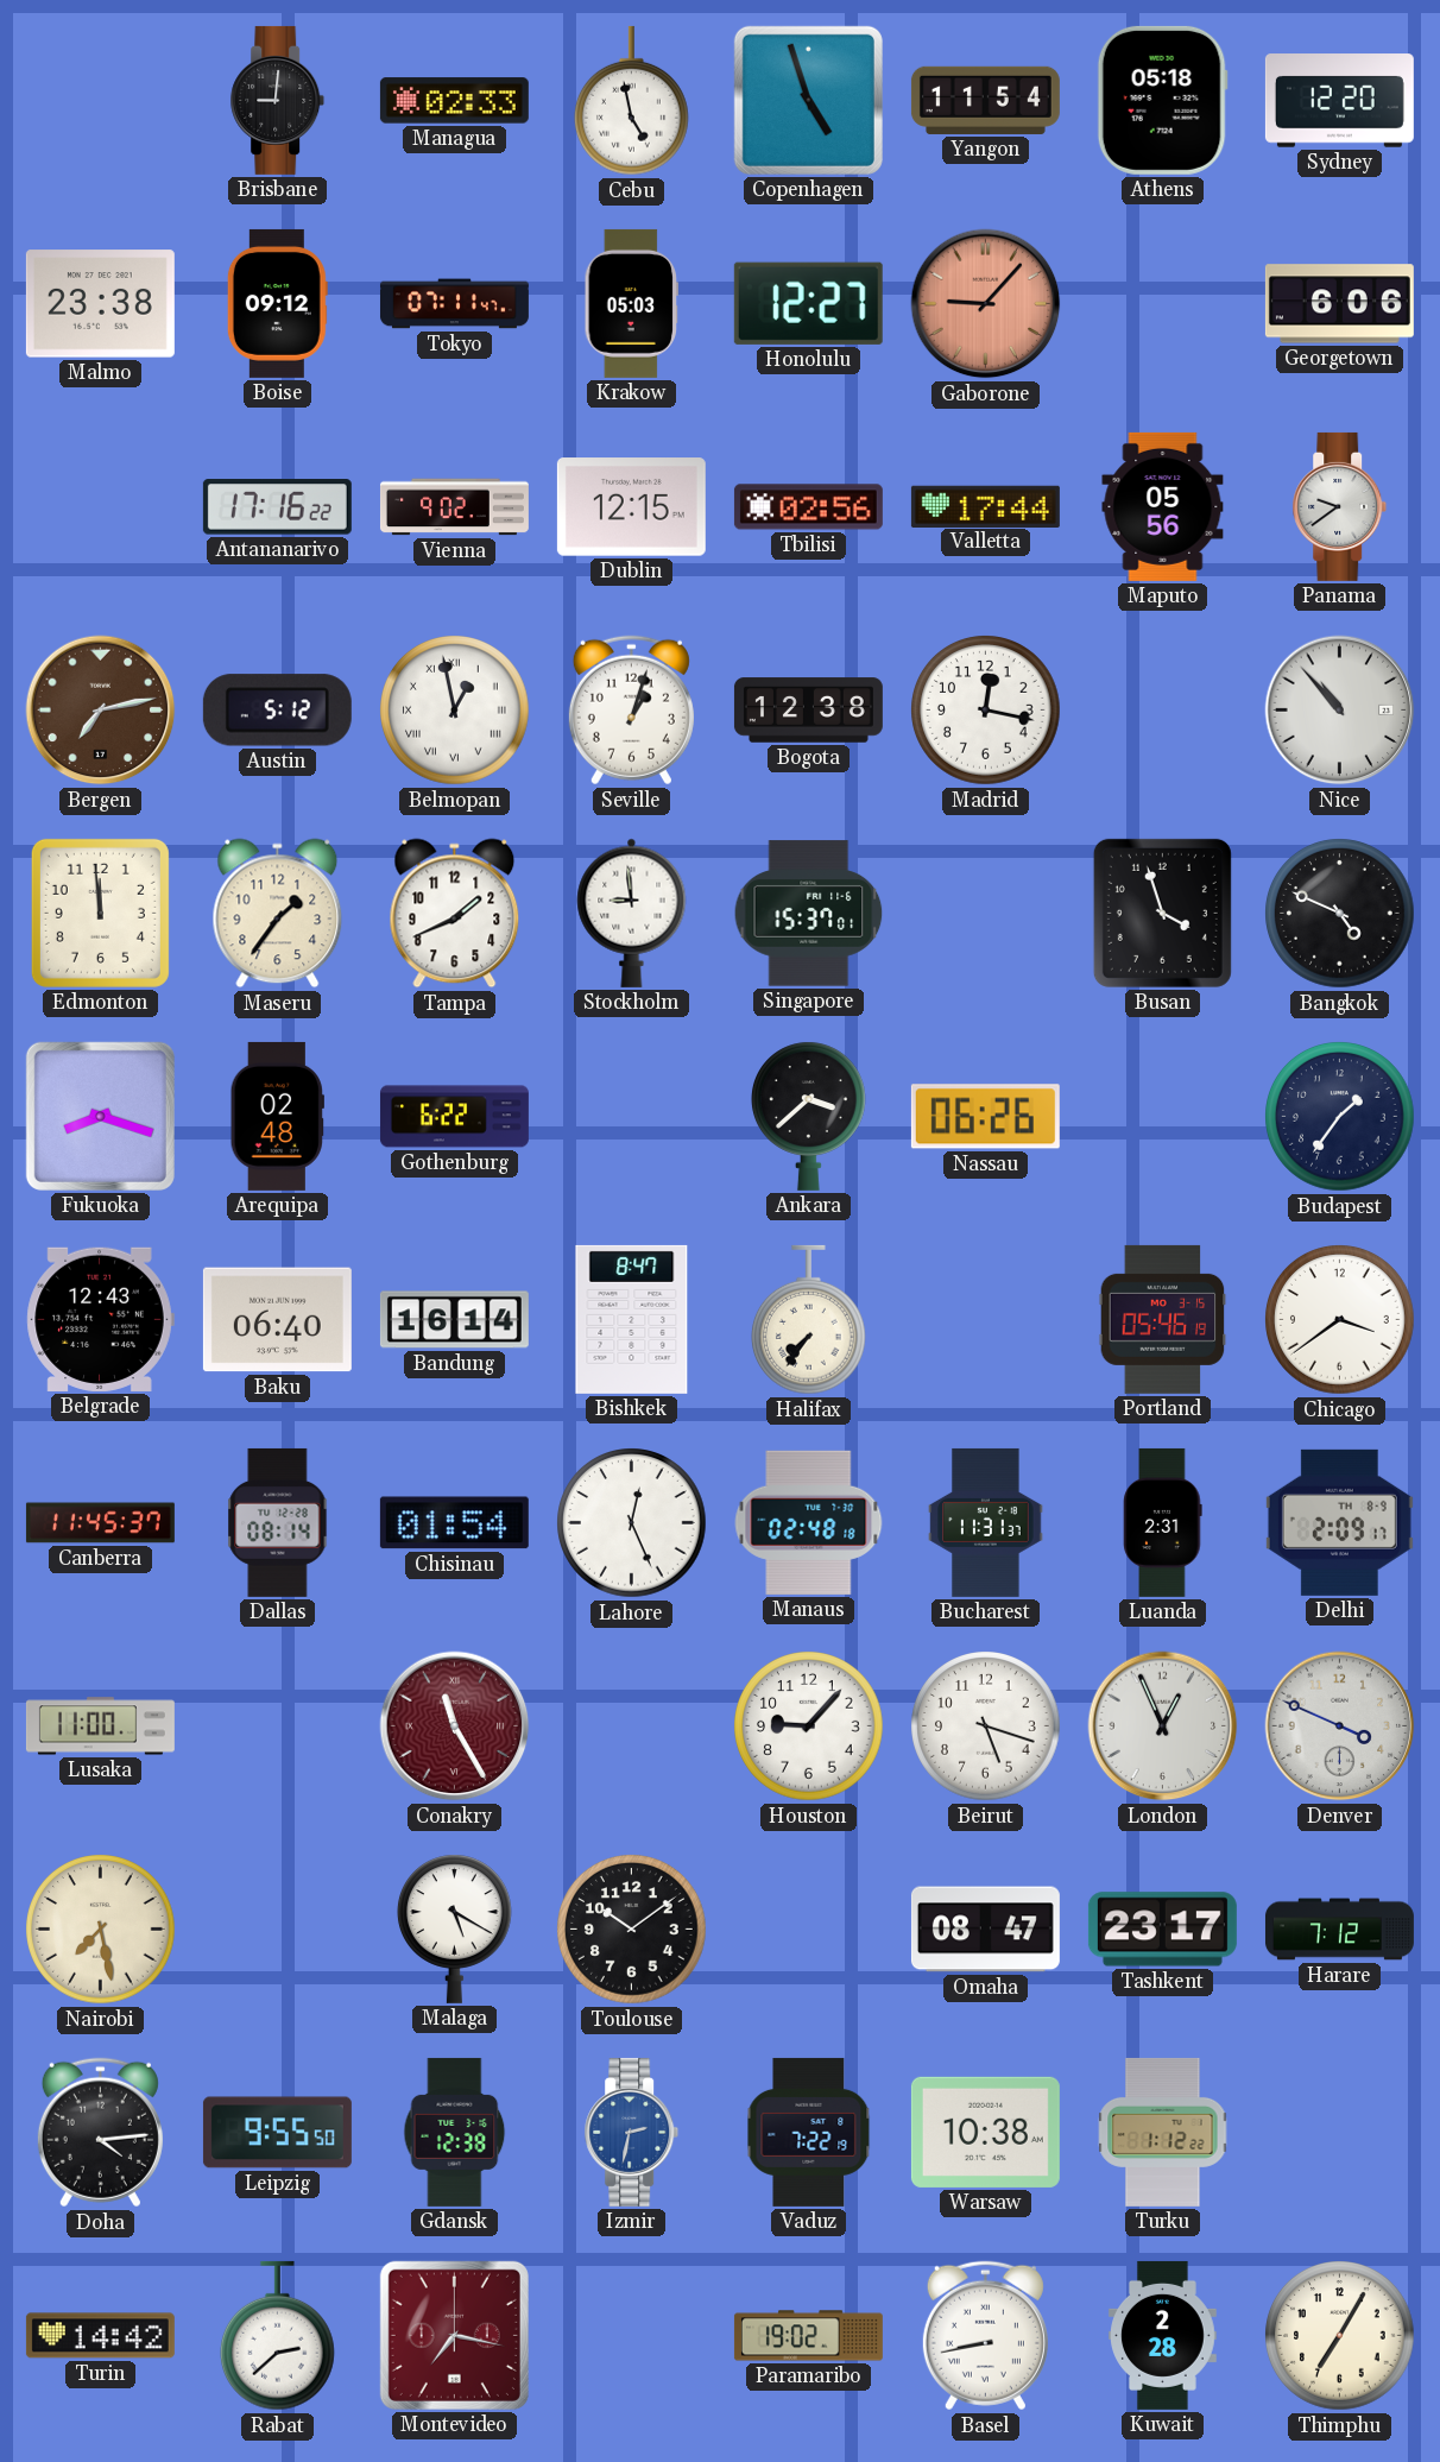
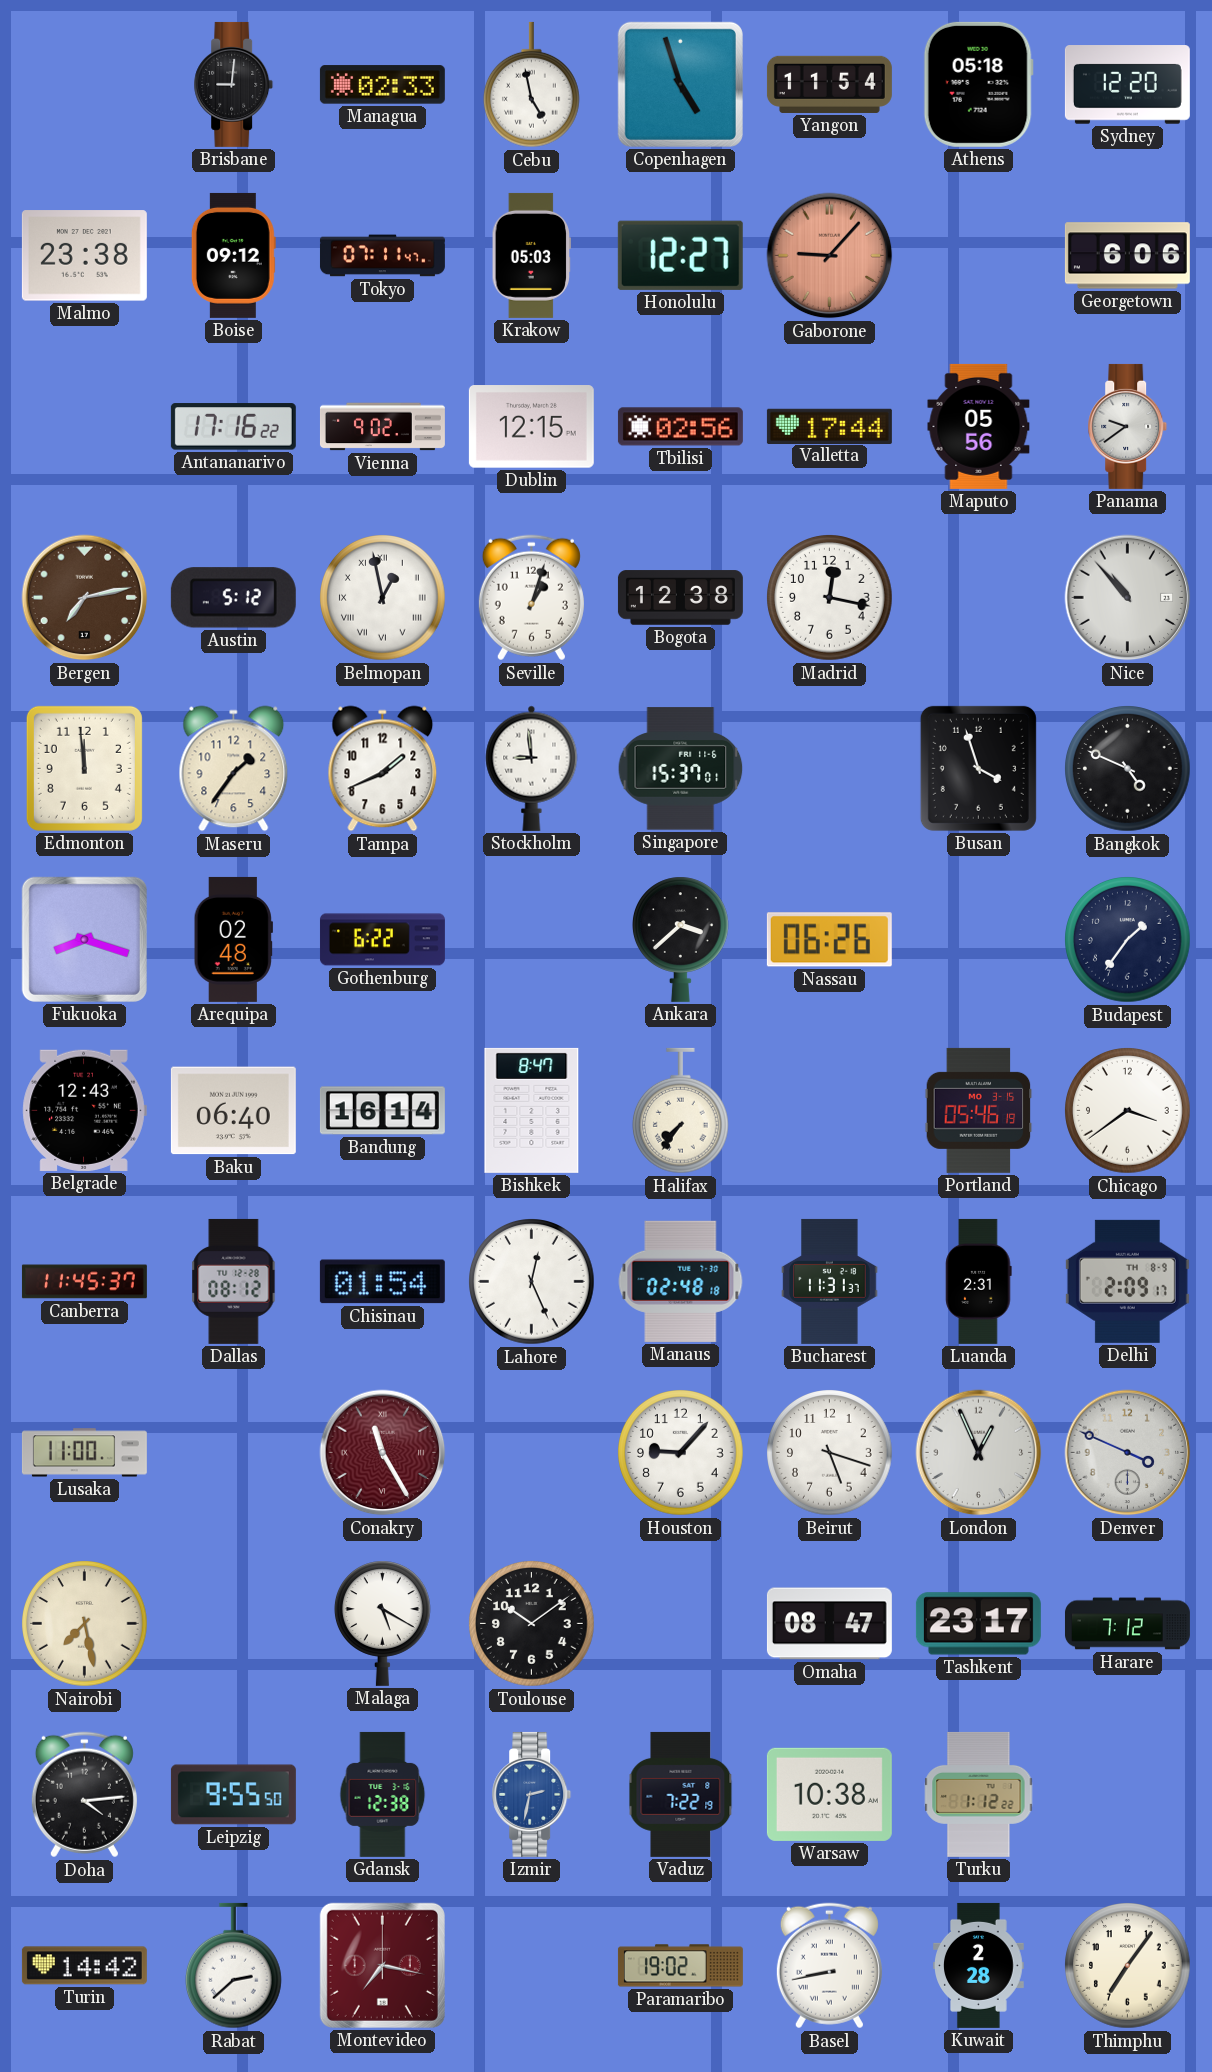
Dallas: 08:14 -> 08:12
Thimphu: 7:05 -> 7:06
